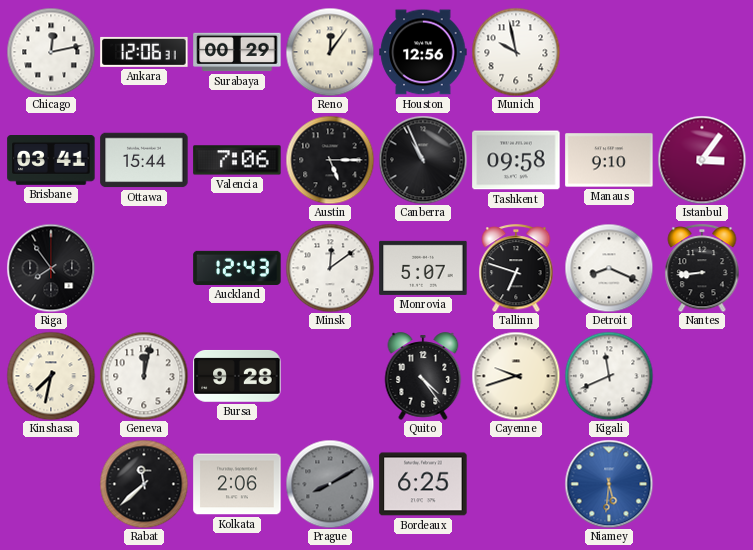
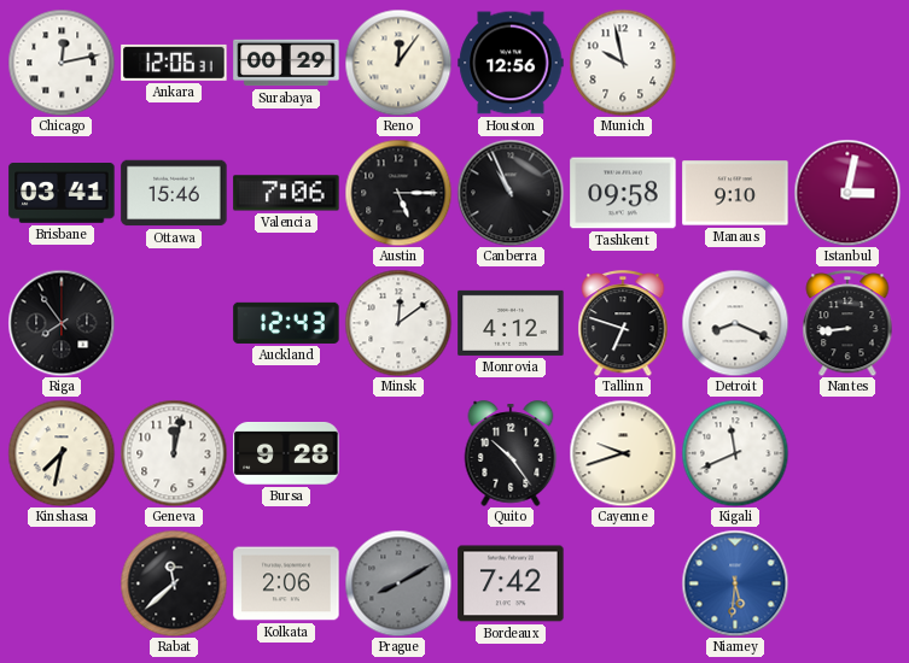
Ottawa: 15:44 -> 15:46
Istanbul: 3:06 -> 3:02
Monrovia: 5:07 -> 4:12
Quito: 4:24 -> 10:24
Bordeaux: 6:25 -> 7:42
